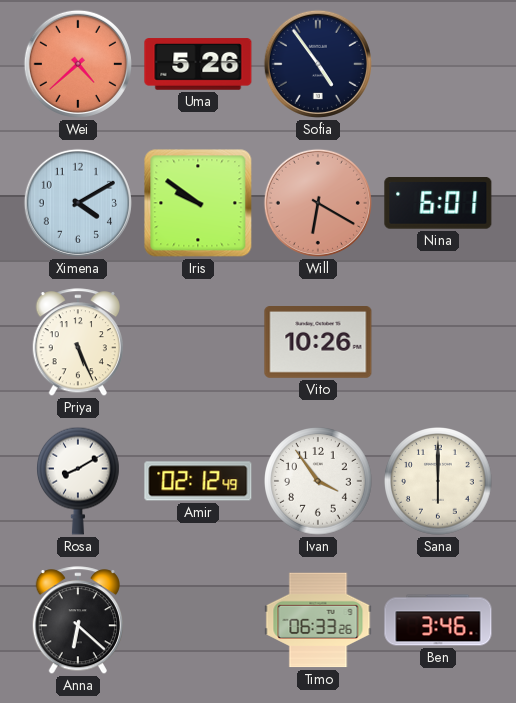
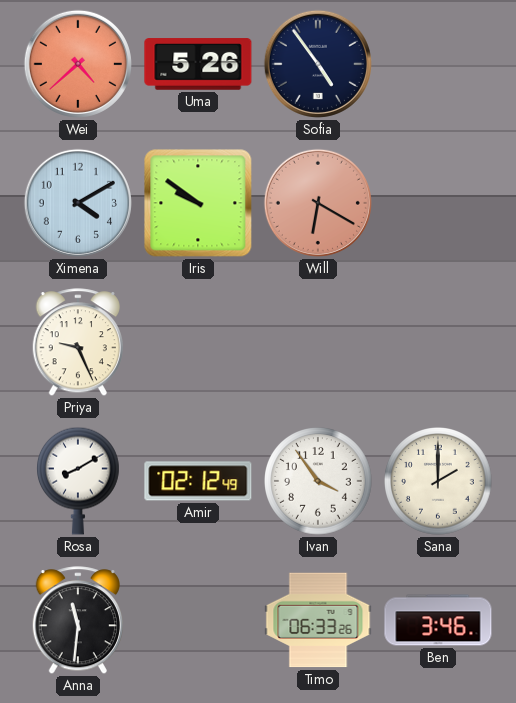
Nina: 6:01 -> none
Priya: 5:26 -> 9:26
Vito: 10:26 -> none
Sana: 6:00 -> 2:00
Anna: 6:22 -> 11:31
